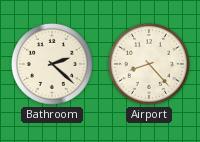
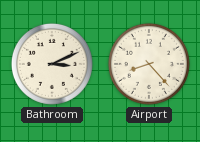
Bathroom: 2:22 -> 3:11
